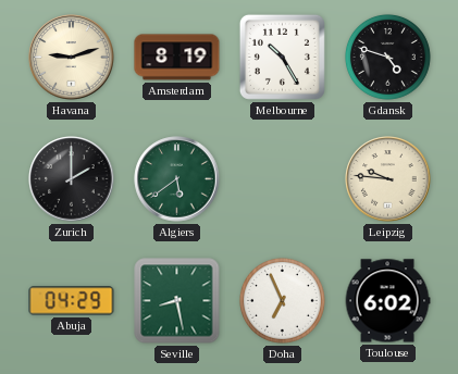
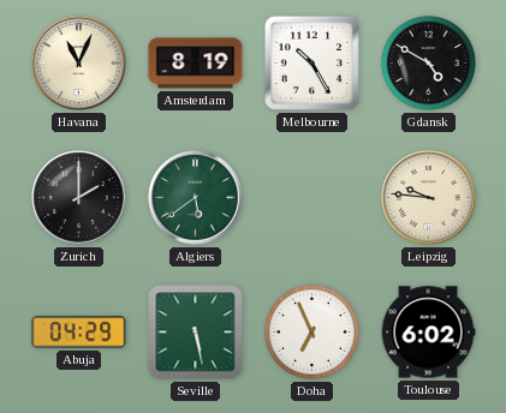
Havana: 9:12 -> 11:04
Gdansk: 4:48 -> 4:50
Seville: 8:28 -> 5:28
